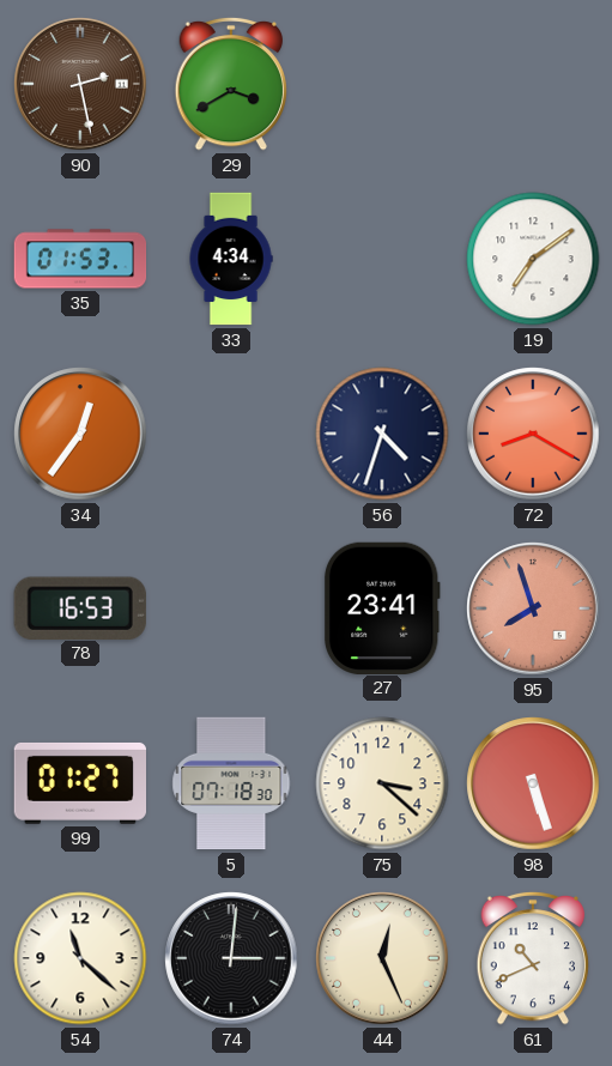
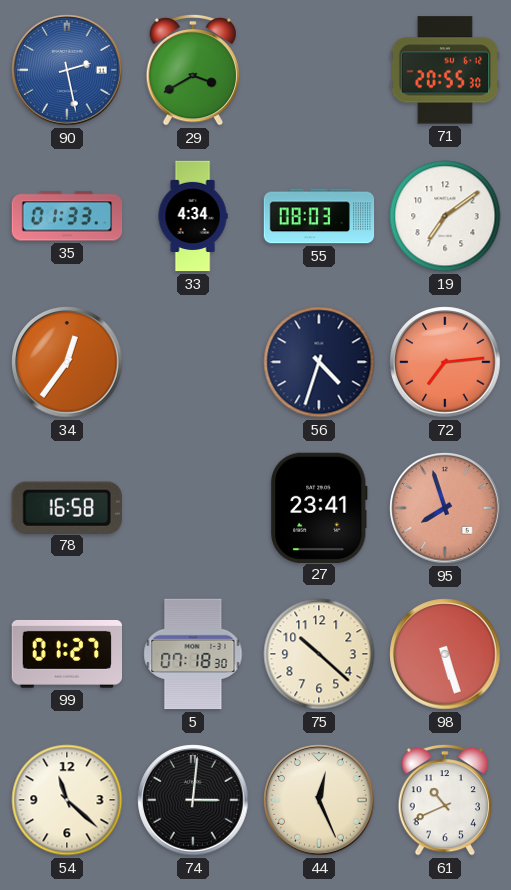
90 dial: brown -> blue
71: none -> 20:55
35: 01:53 -> 01:33
55: none -> 08:03
72: 8:20 -> 7:14
78: 16:53 -> 16:58
75: 3:22 -> 10:22
